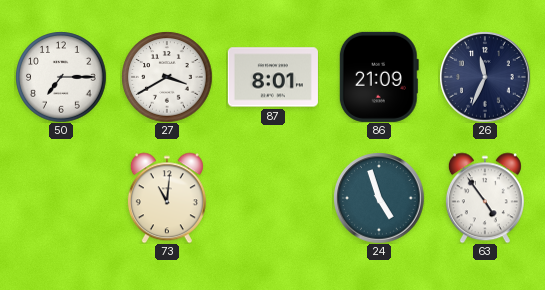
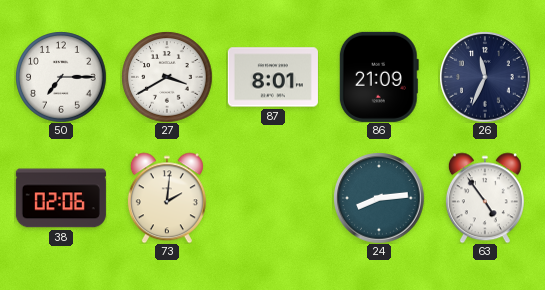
38: none -> 02:06
73: 11:01 -> 2:01
24: 4:57 -> 8:14
